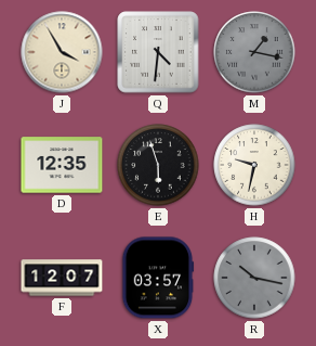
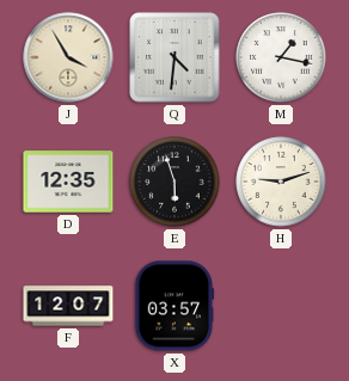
M dial: grey -> white
H: 9:32 -> 9:12
R: 10:17 -> none
